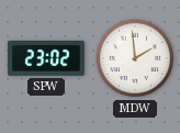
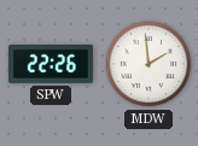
SPW: 23:02 -> 22:26
